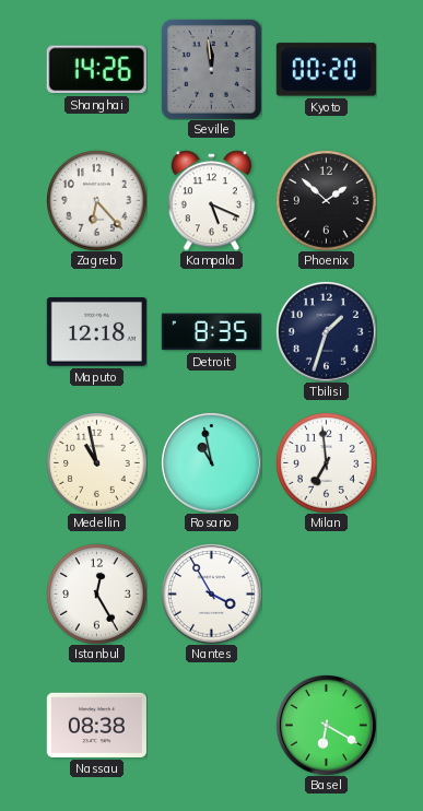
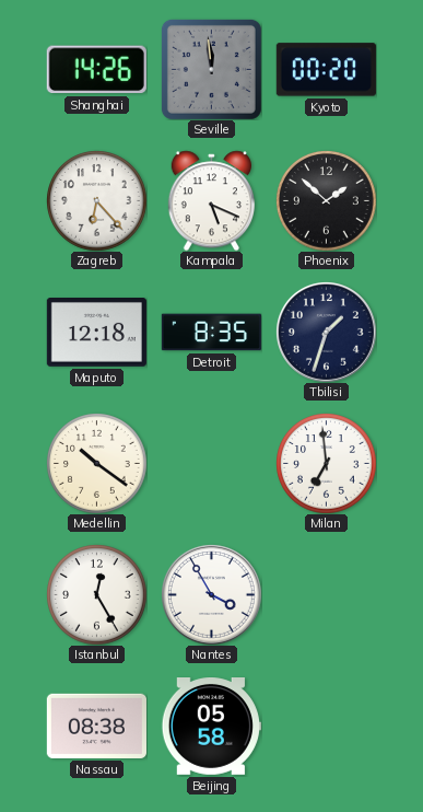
Medellin: 10:58 -> 10:21
Rosario: 10:58 -> none
Beijing: none -> 05:58
Basel: 6:20 -> none
